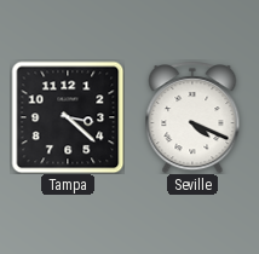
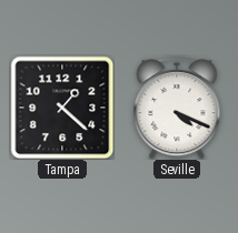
Tampa: 3:22 -> 1:22
